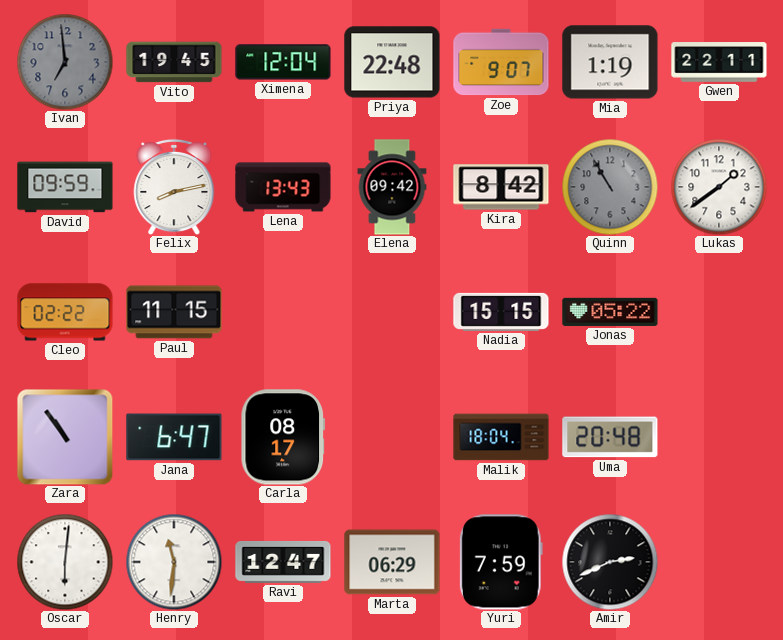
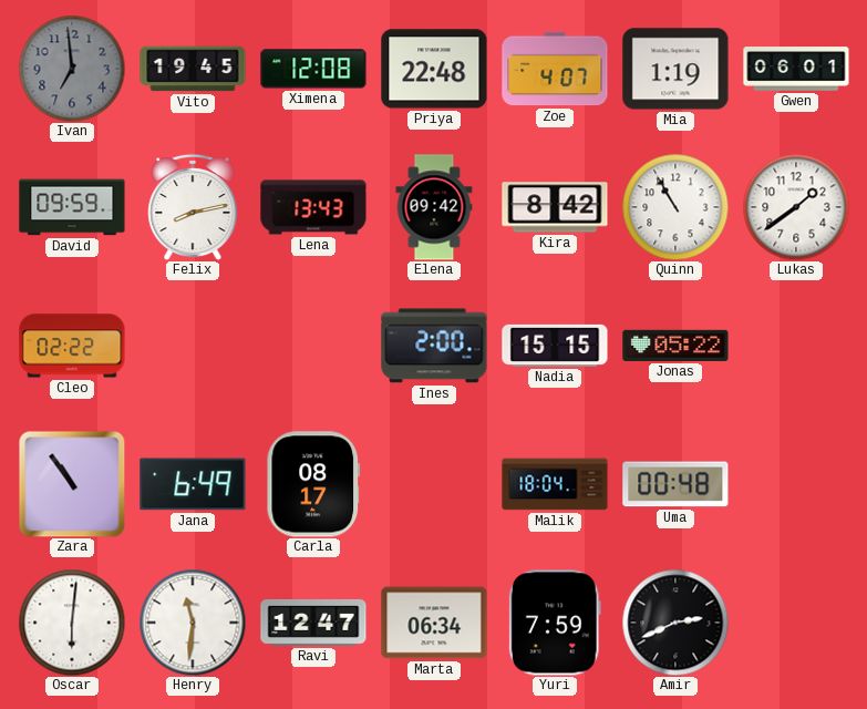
Ximena: 12:04 -> 12:08
Zoe: 9:07 -> 4:07
Gwen: 22:11 -> 06:01
Quinn dial: grey -> white
Paul: 11:15 -> none
Ines: none -> 2:00
Jana: 6:47 -> 6:49
Uma: 20:48 -> 00:48
Marta: 06:29 -> 06:34
